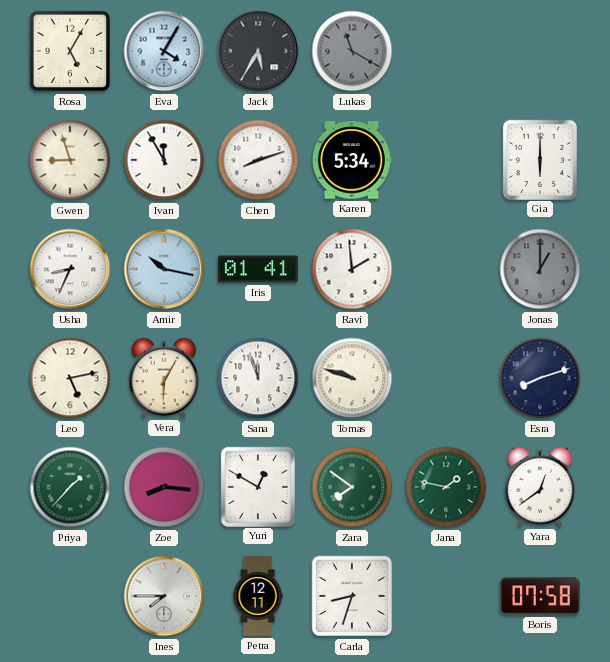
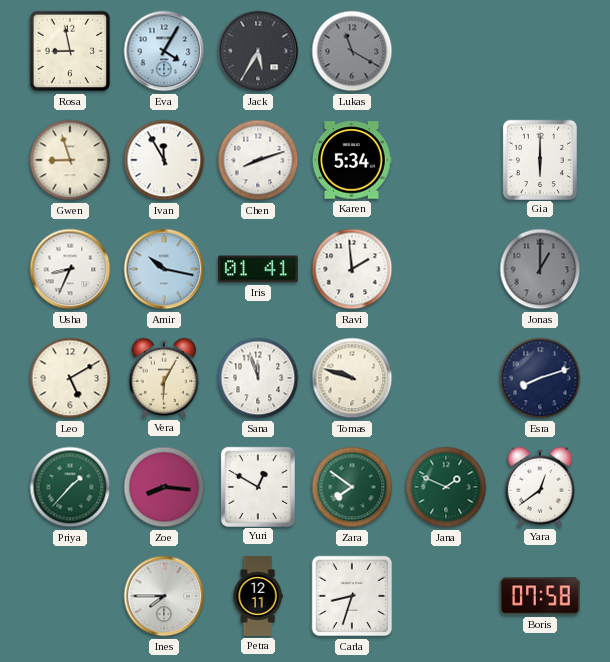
Rosa: 5:05 -> 8:58
Leo: 5:13 -> 5:10
Jana: 1:47 -> 1:49
